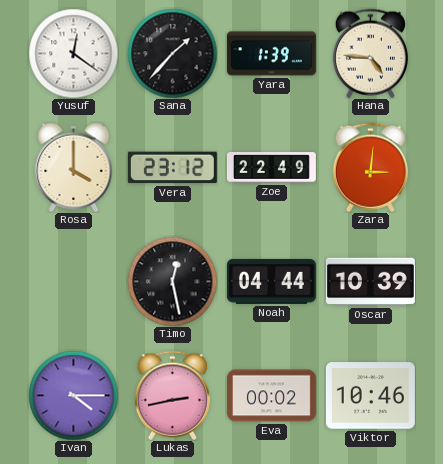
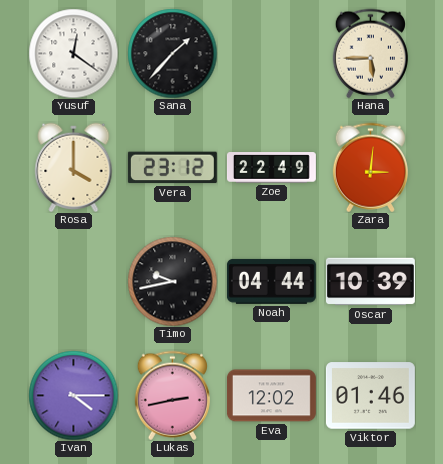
Yara: 1:39 -> none
Hana: 4:46 -> 5:45
Timo: 12:28 -> 9:43
Eva: 00:02 -> 12:02
Viktor: 10:46 -> 01:46
